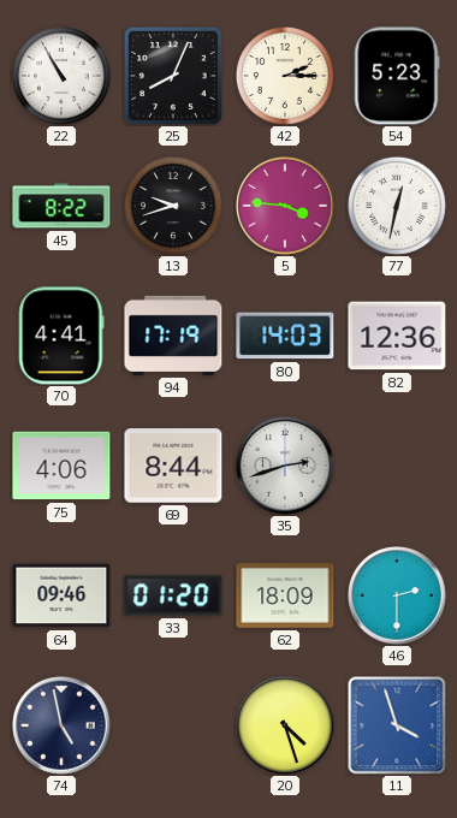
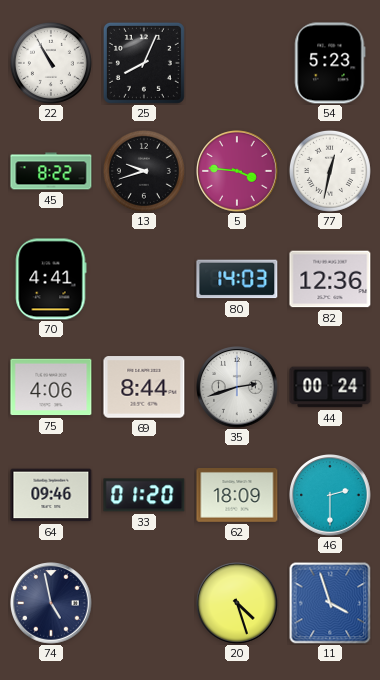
42: 2:15 -> none
94: 17:19 -> none
44: none -> 00:24
